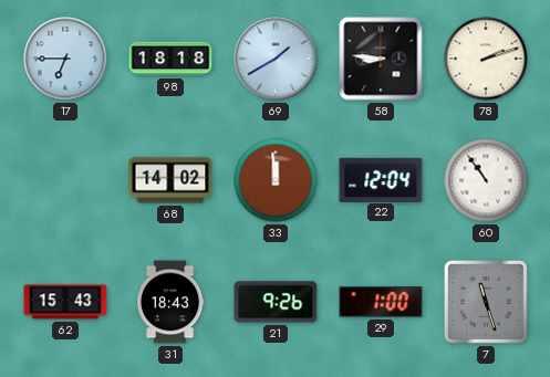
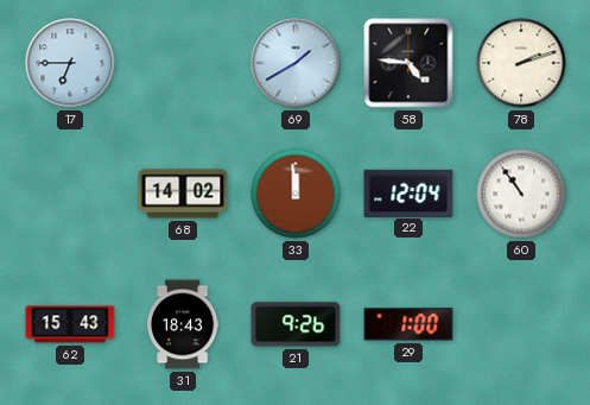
98: 18:18 -> none
58: 8:46 -> 4:46
7: 11:27 -> none
